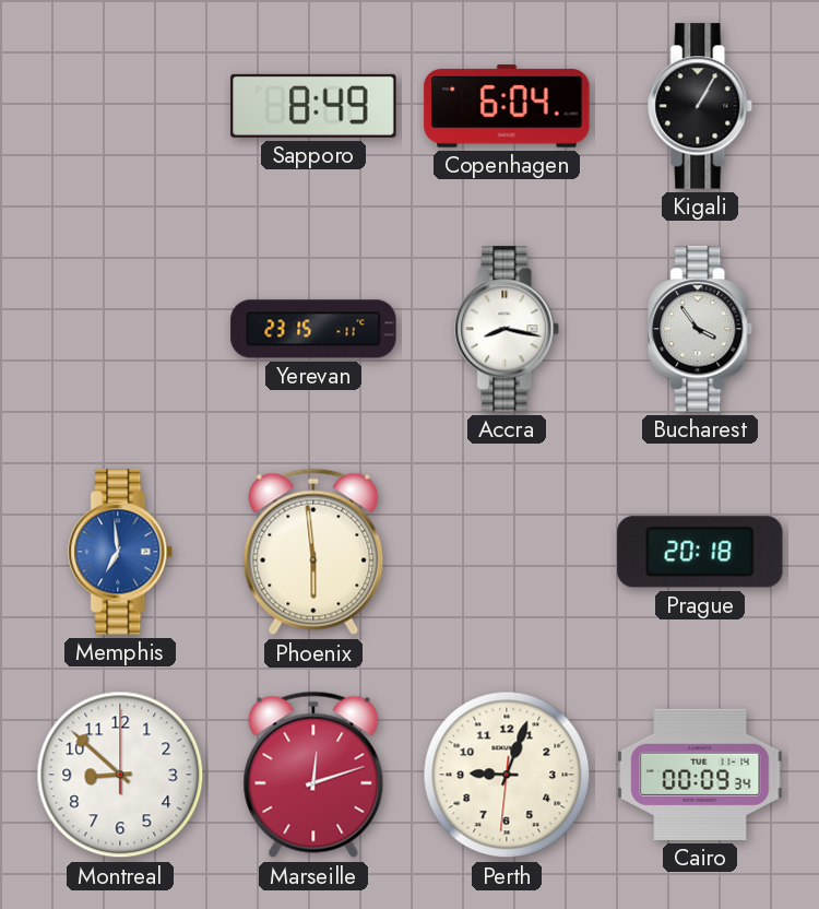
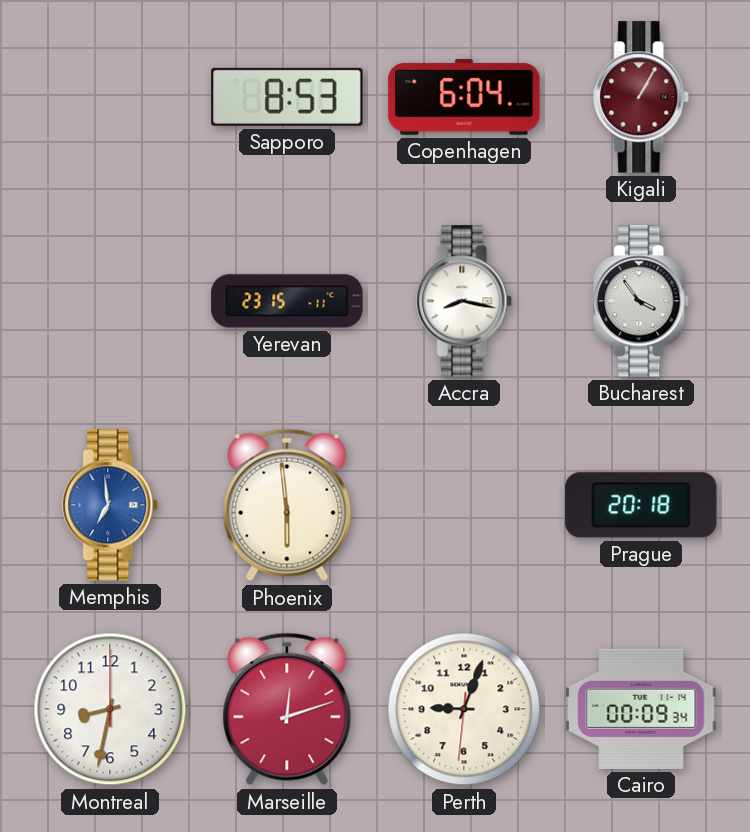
Sapporo: 8:49 -> 8:53
Kigali dial: black -> burgundy
Montreal: 8:52 -> 8:32
